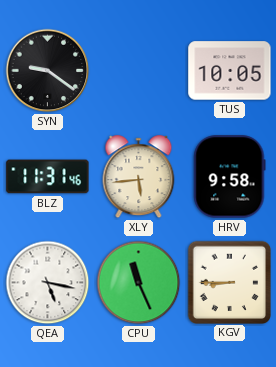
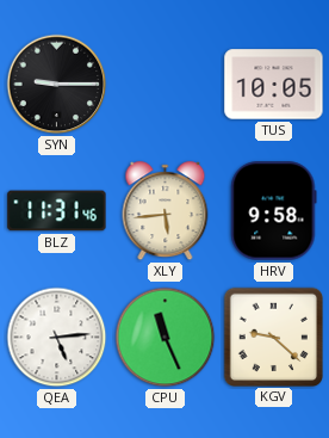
SYN: 9:21 -> 9:15
QEA: 5:17 -> 5:14
KGV: 8:45 -> 9:22
